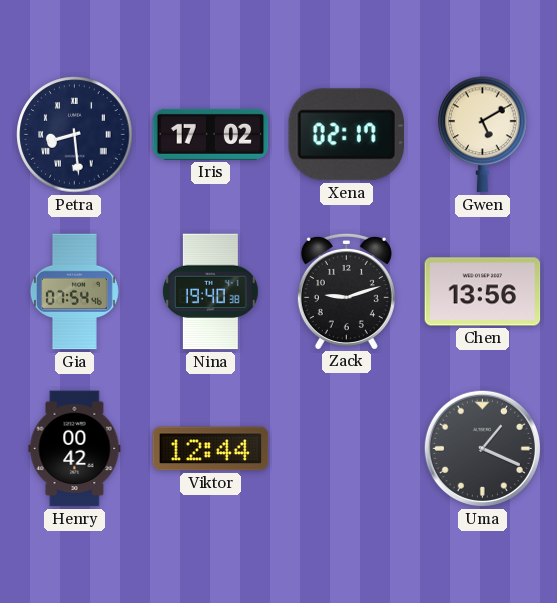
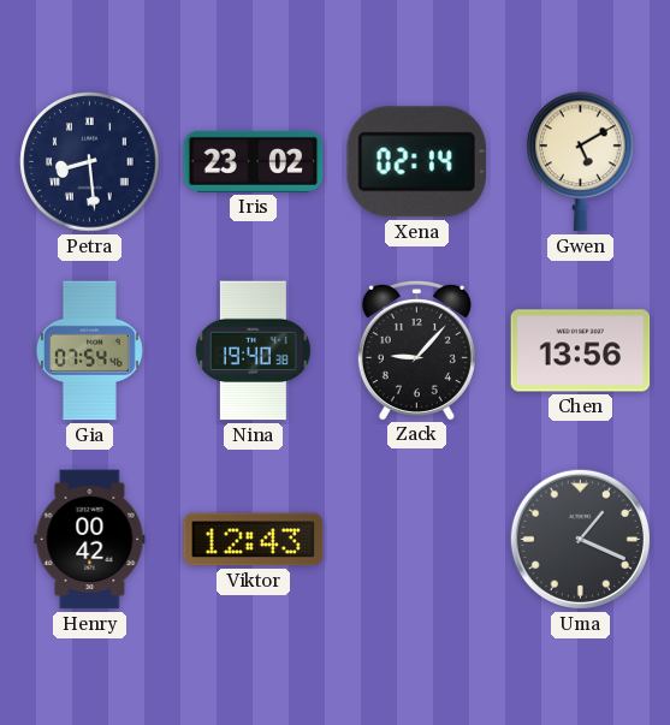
Iris: 17:02 -> 23:02
Xena: 02:17 -> 02:14
Zack: 9:12 -> 9:07
Viktor: 12:44 -> 12:43
